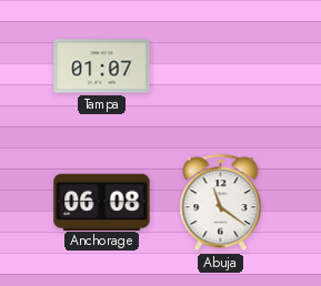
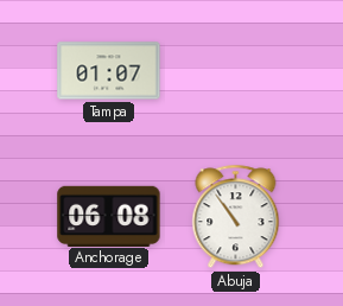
Abuja: 11:21 -> 10:54
